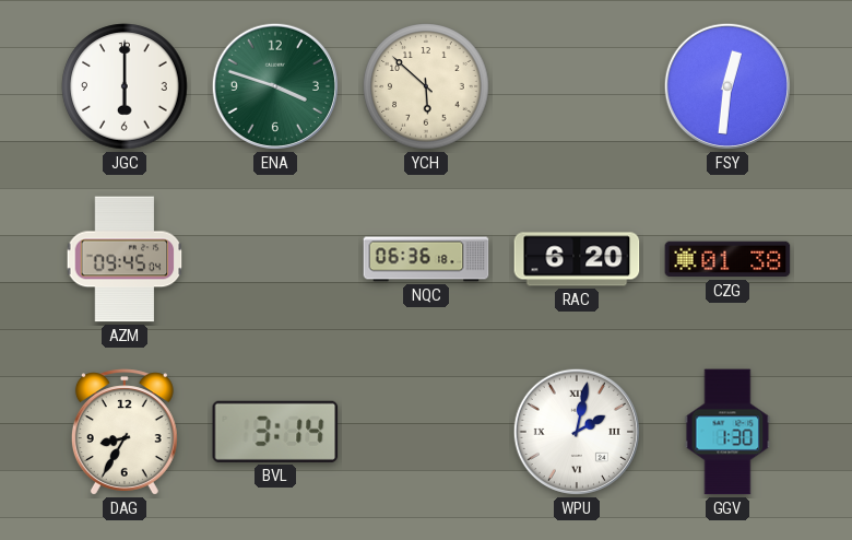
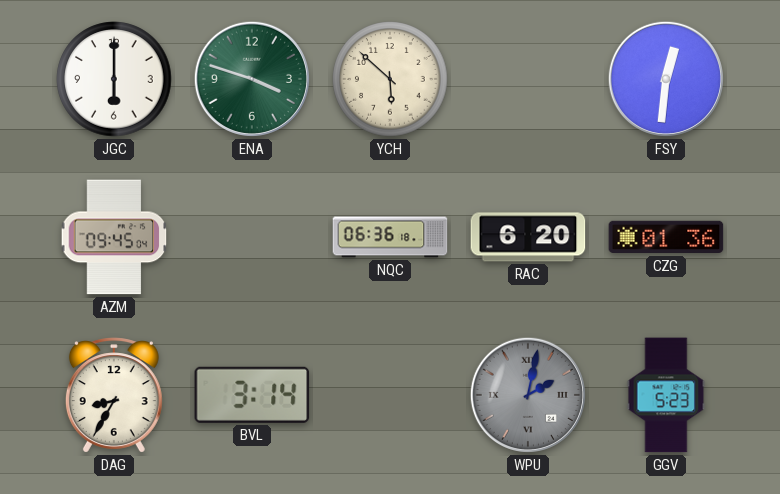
CZG: 01:38 -> 01:36
WPU dial: white -> grey
GGV: 1:30 -> 5:23
